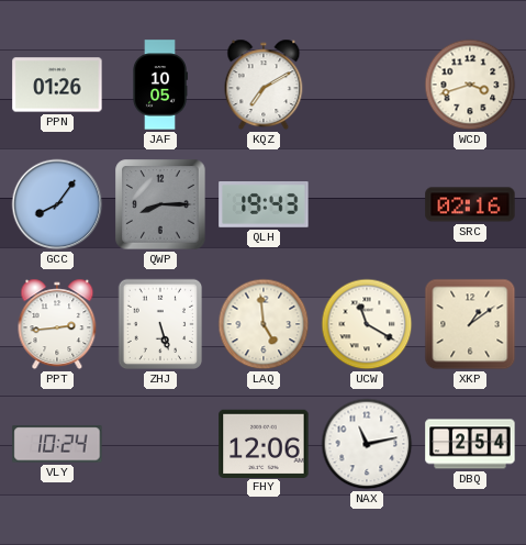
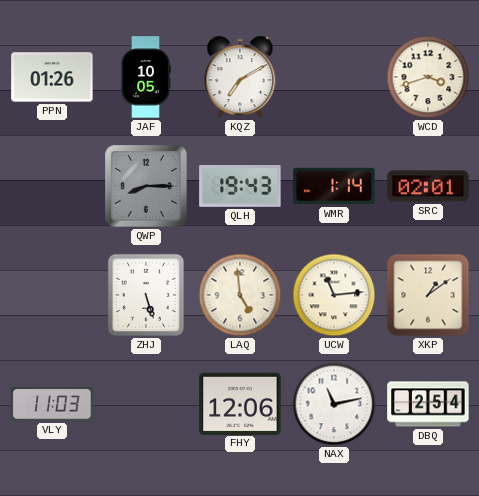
GCC: 8:06 -> none
WMR: none -> 1:14
SRC: 02:16 -> 02:01
PPT: 2:44 -> none
UCW: 11:20 -> 11:14
VLY: 10:24 -> 11:03
